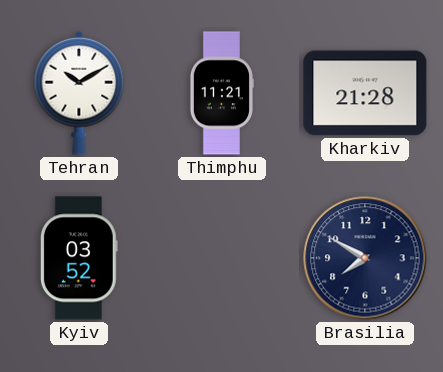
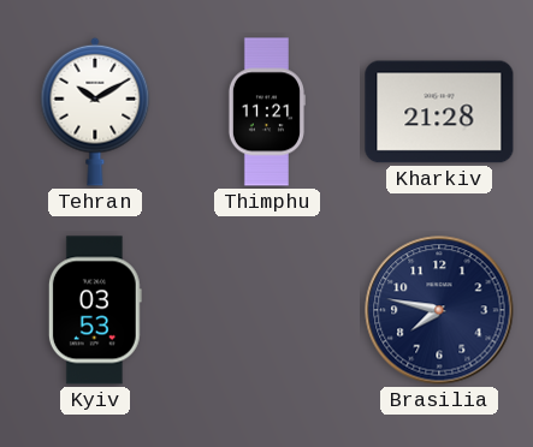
Kyiv: 03:52 -> 03:53
Brasilia: 7:50 -> 7:47
